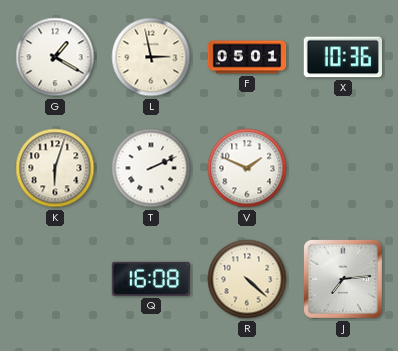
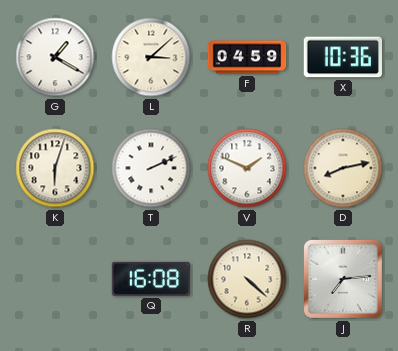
L: 2:58 -> 3:08
F: 05:01 -> 04:59
D: none -> 8:13
